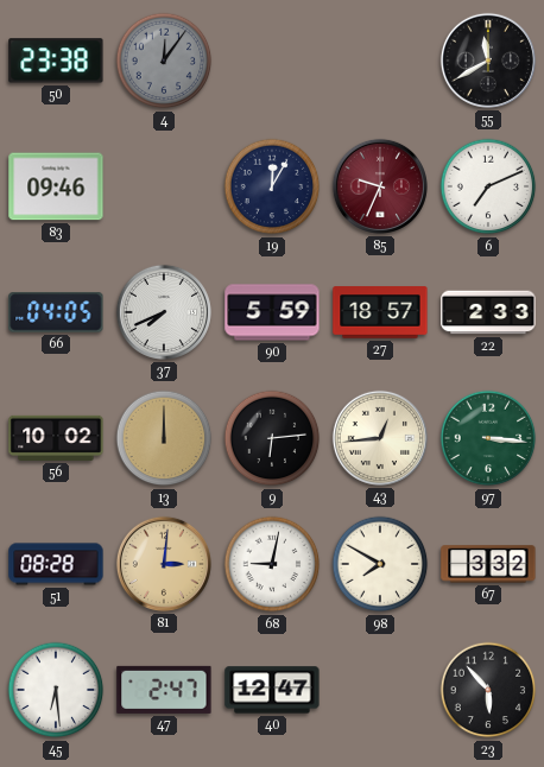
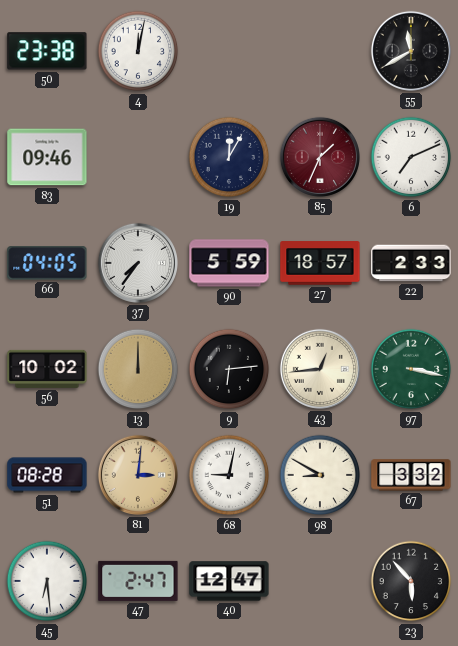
4: 12:06 -> 12:02
4 dial: grey -> white
85: 9:34 -> 1:34
37: 7:41 -> 7:36
97: 3:16 -> 3:17
98: 7:50 -> 8:50
